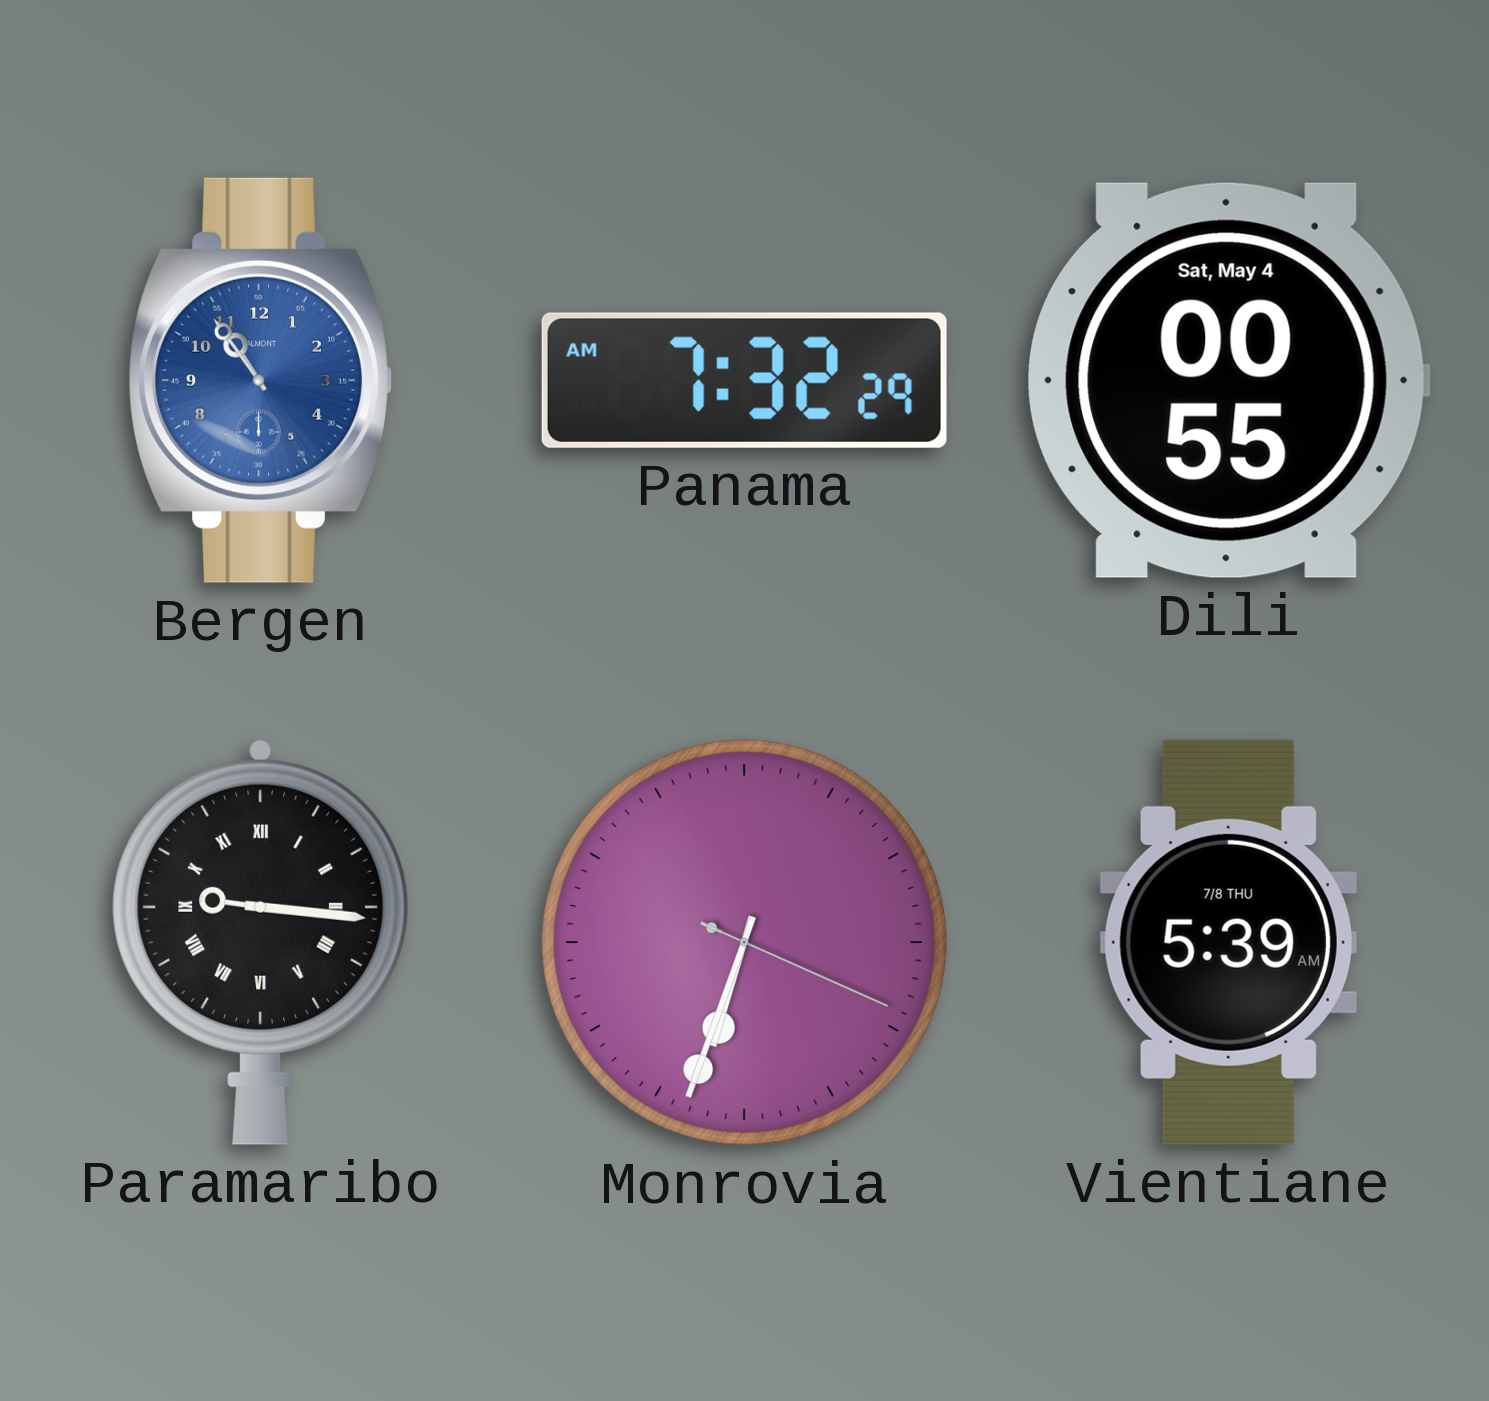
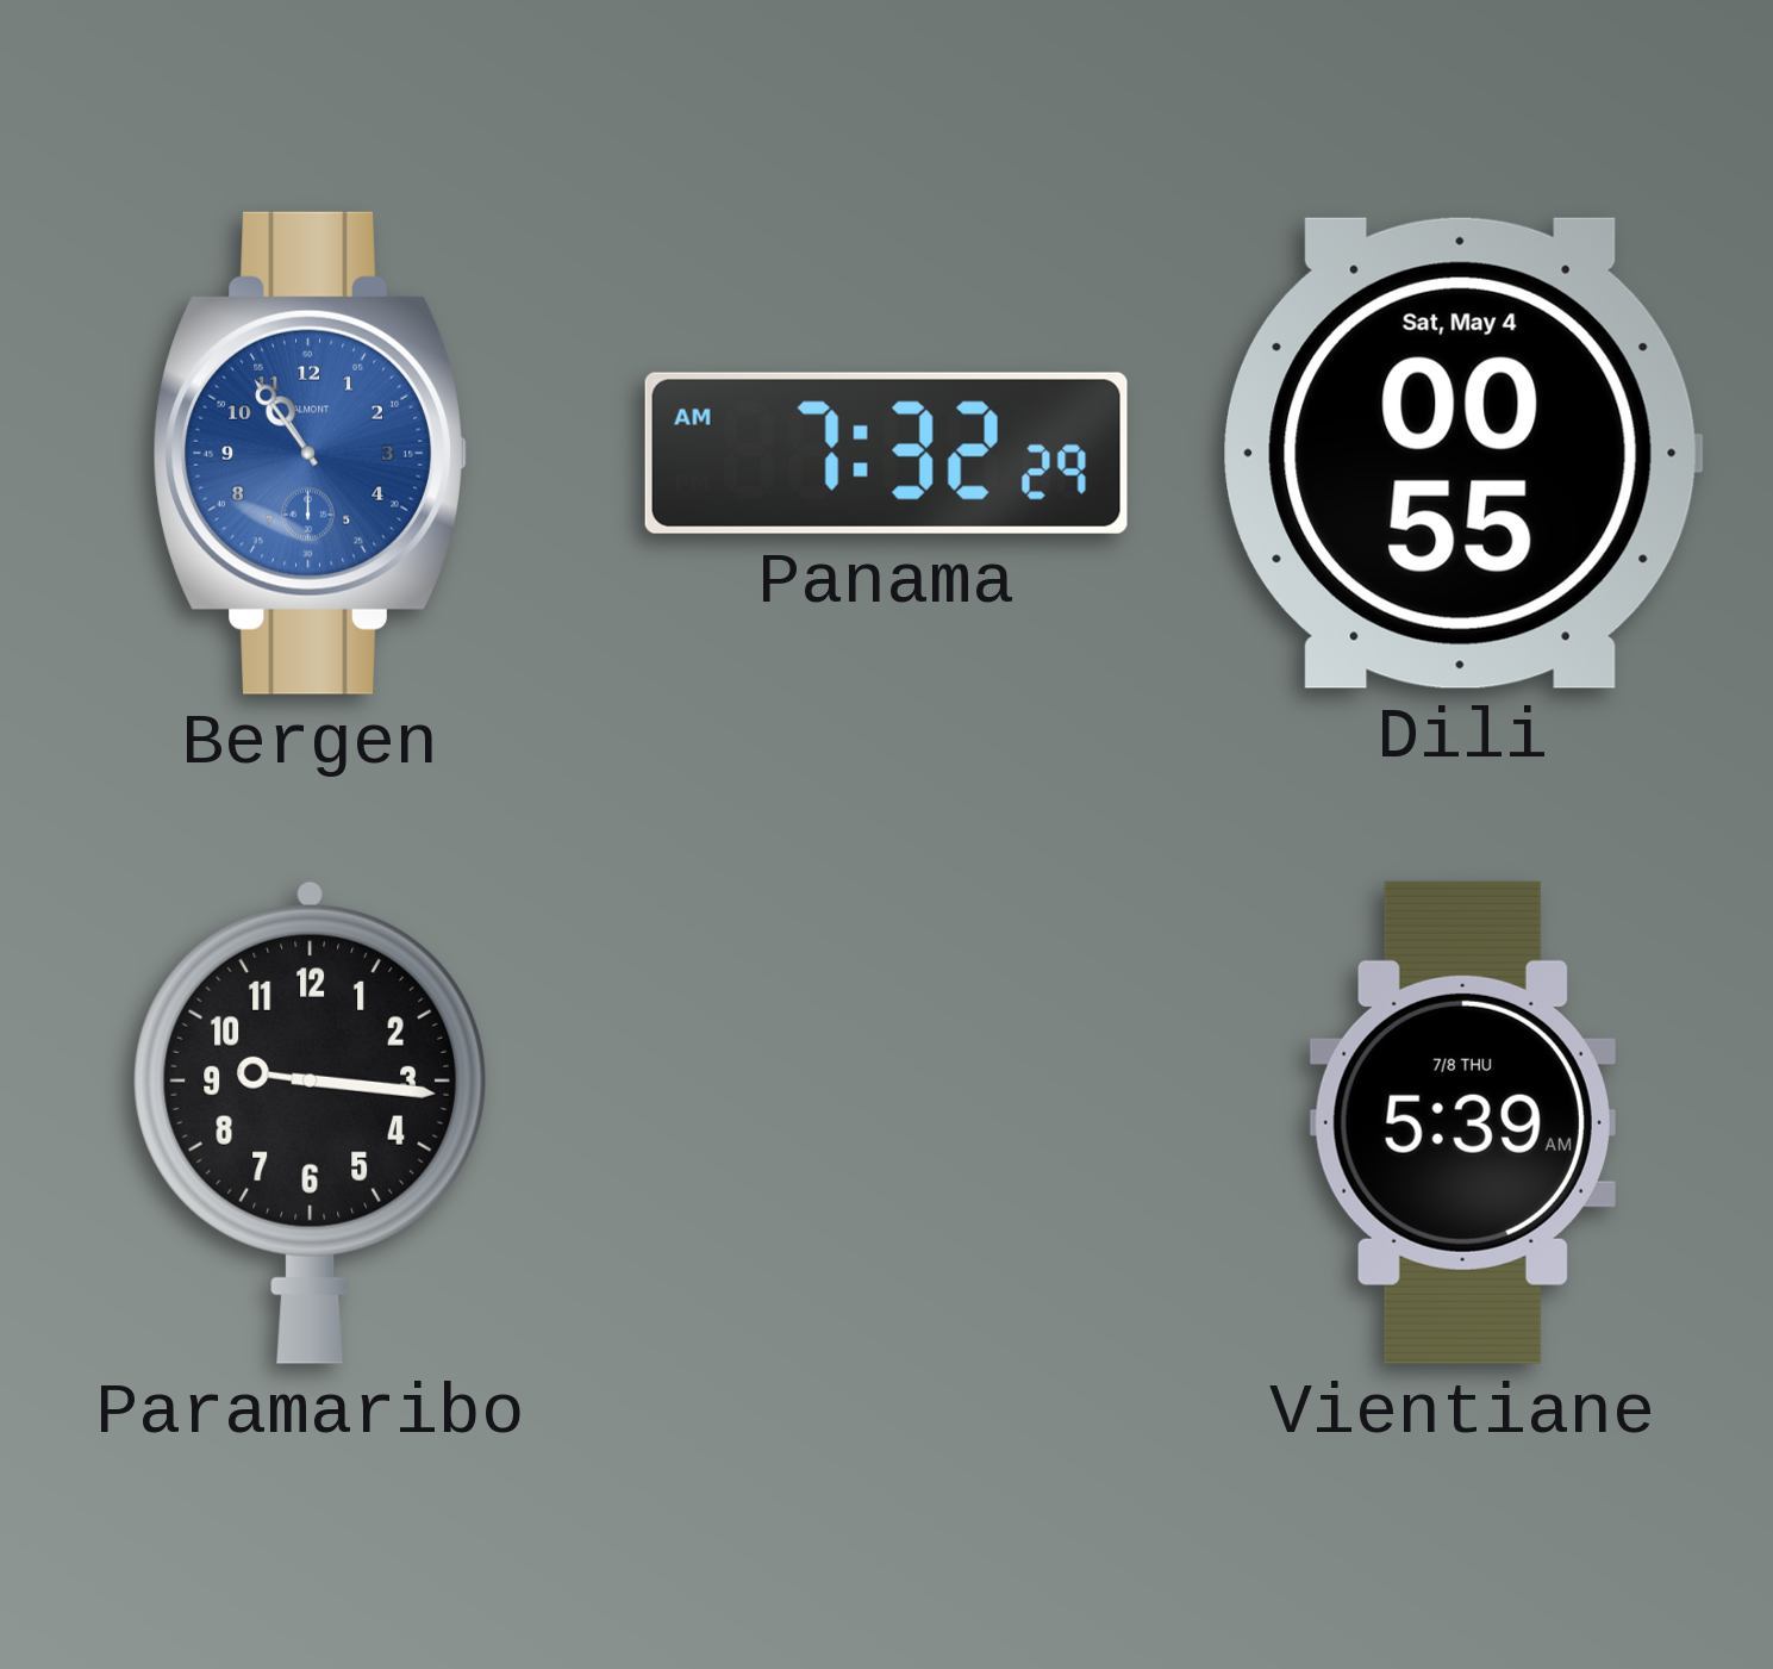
Paramaribo numerals: Roman -> Arabic
Monrovia: 6:33 -> none
